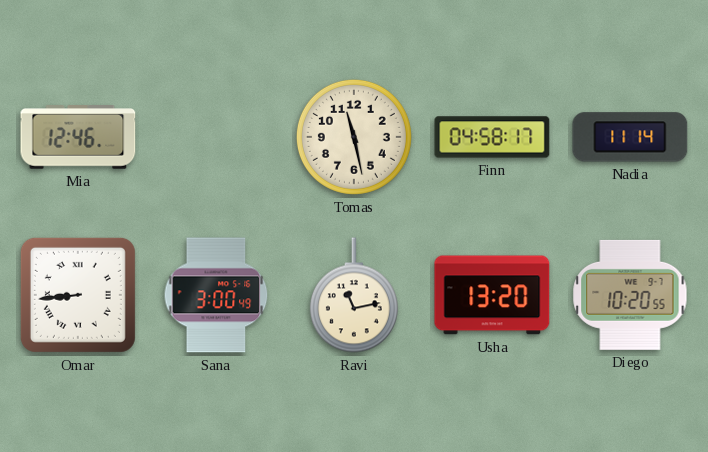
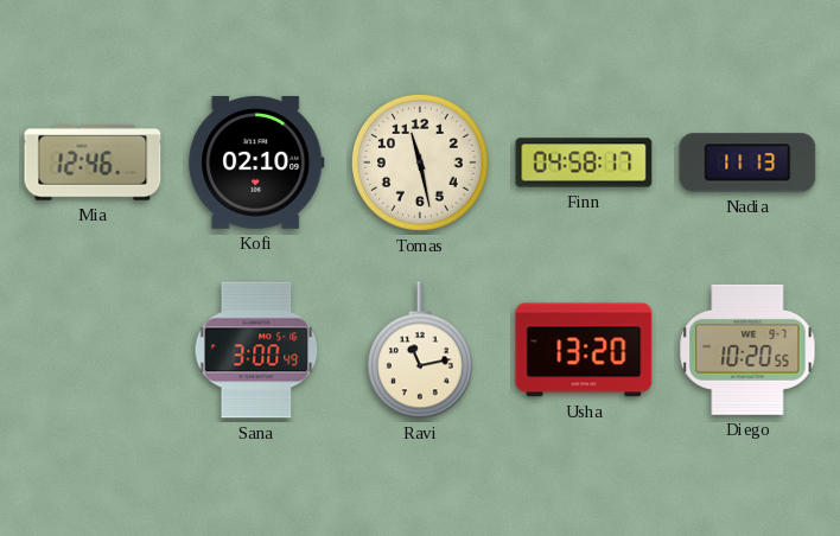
Kofi: none -> 02:10
Nadia: 11:14 -> 11:13
Omar: 8:44 -> none
